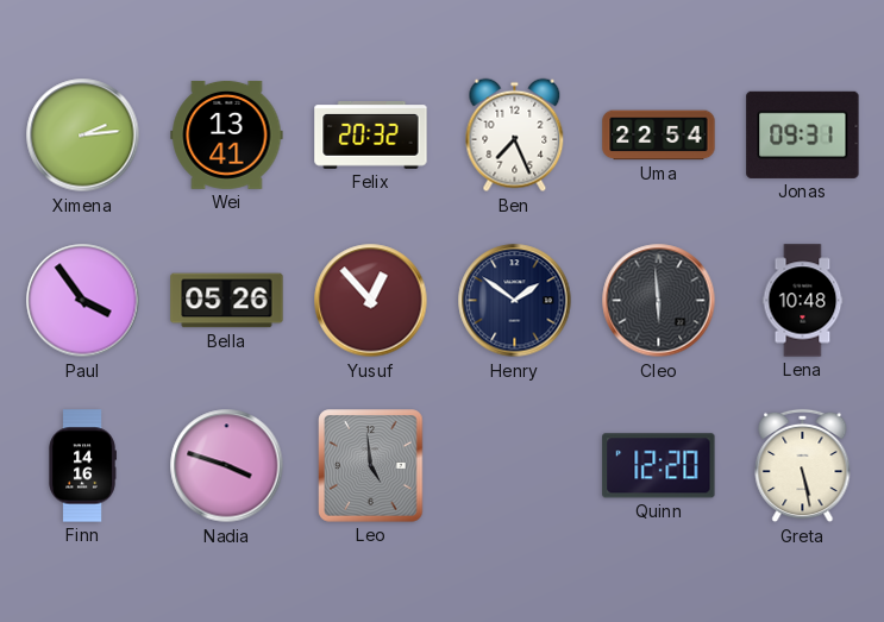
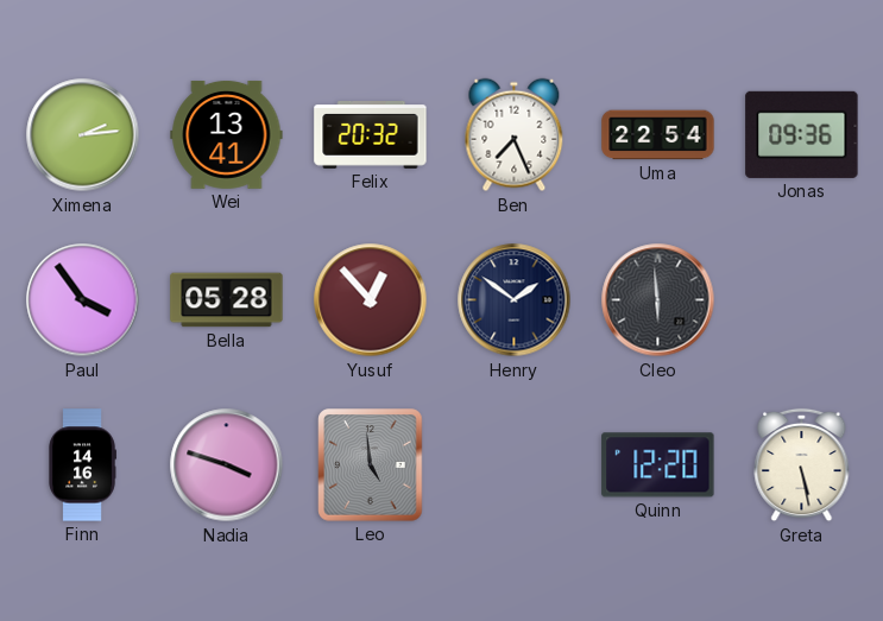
Jonas: 09:31 -> 09:36
Bella: 05:26 -> 05:28
Lena: 10:48 -> none
